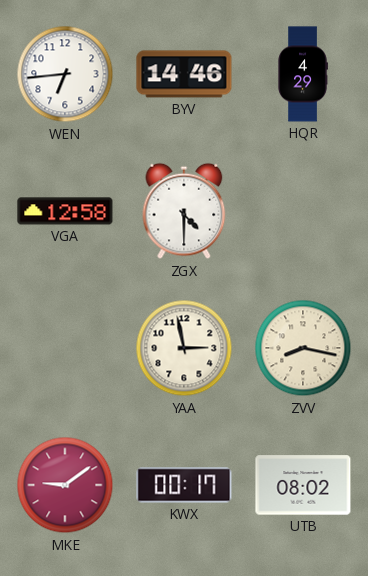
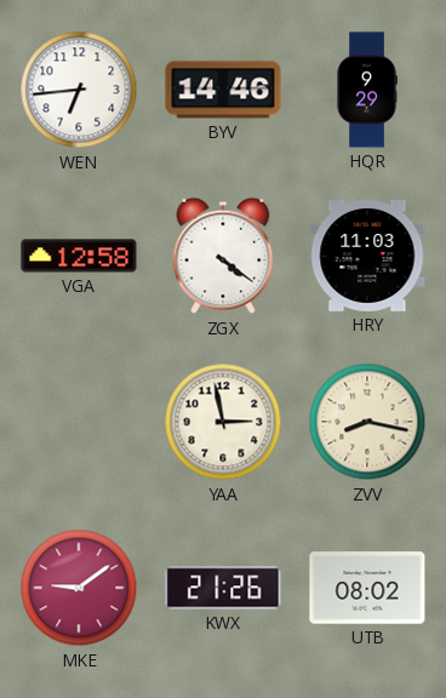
HQR: 4:29 -> 9:29
ZGX: 4:30 -> 4:21
HRY: none -> 11:03
KWX: 00:17 -> 21:26
